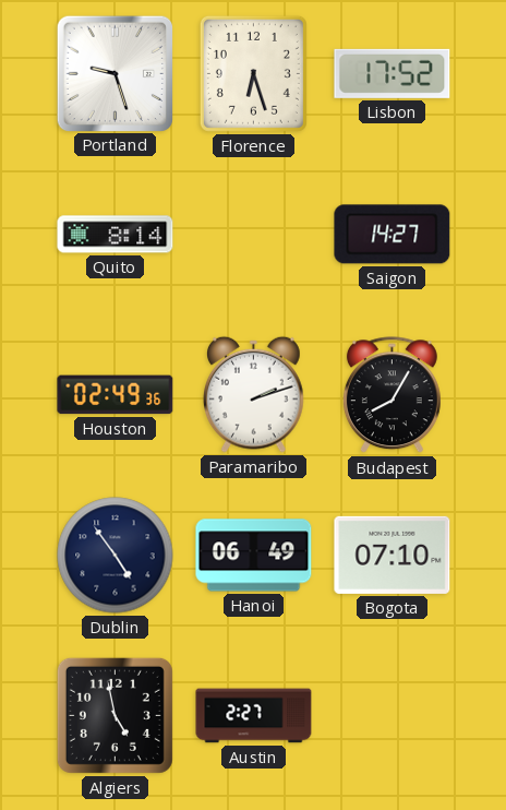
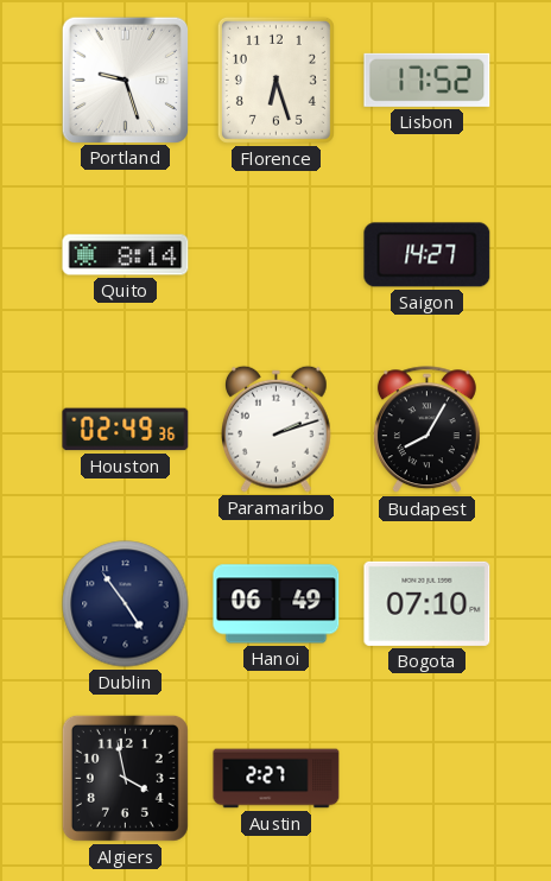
Algiers: 4:58 -> 3:58
